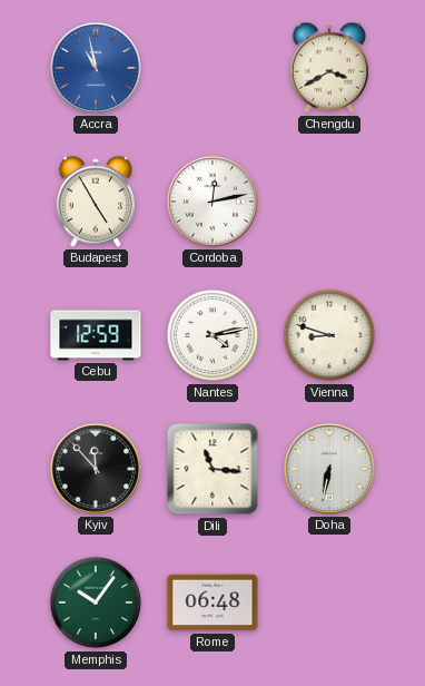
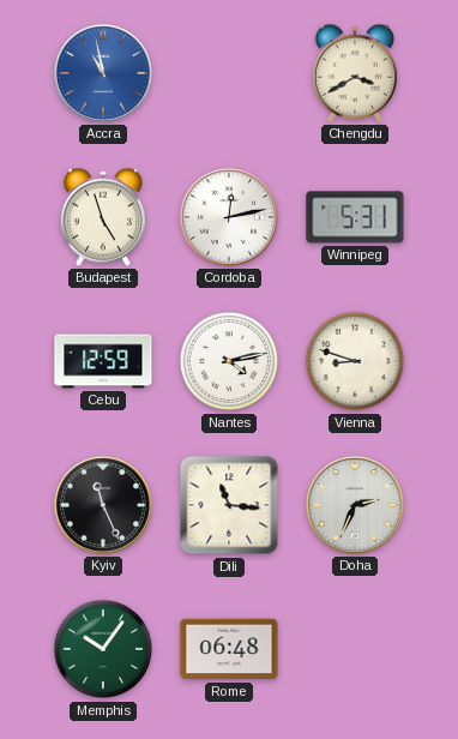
Budapest: 4:55 -> 4:57
Winnipeg: none -> 5:31
Kyiv: 11:53 -> 11:26
Doha: 6:32 -> 2:34
